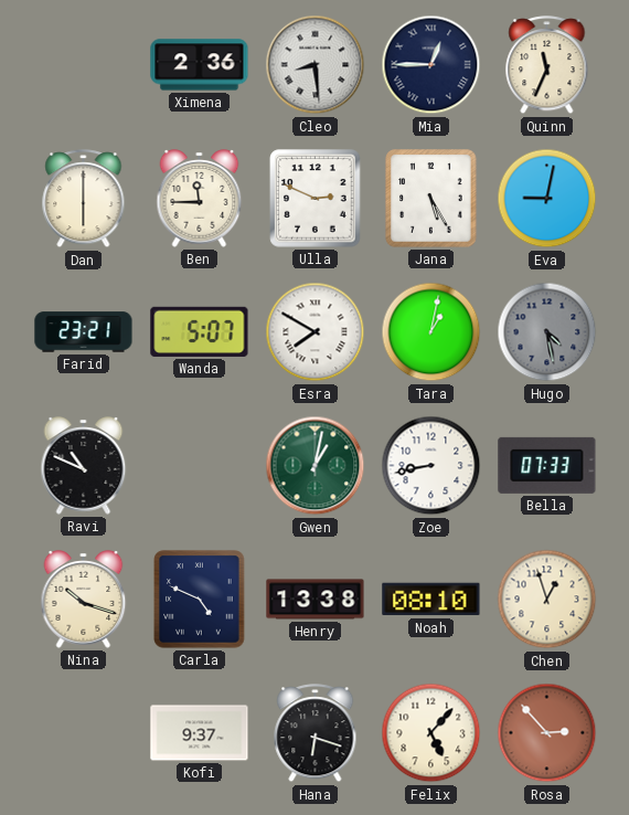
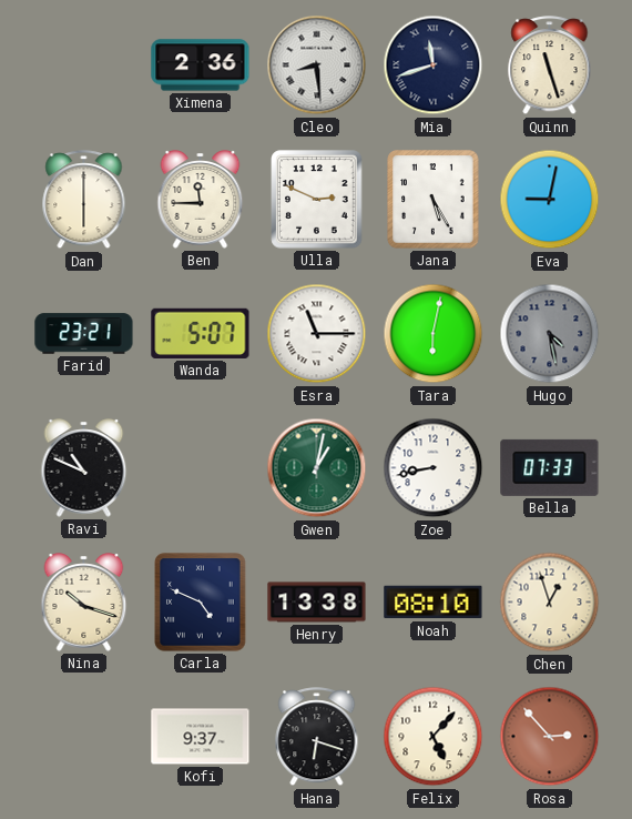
Mia: 12:45 -> 11:42
Quinn: 11:34 -> 11:27
Esra: 7:50 -> 11:15
Tara: 1:02 -> 6:02
